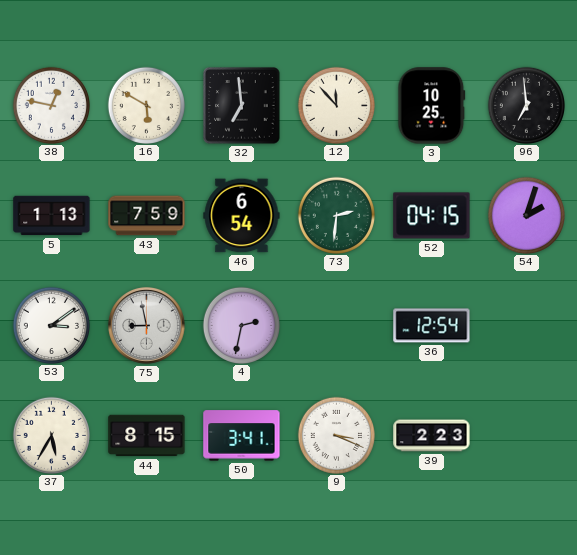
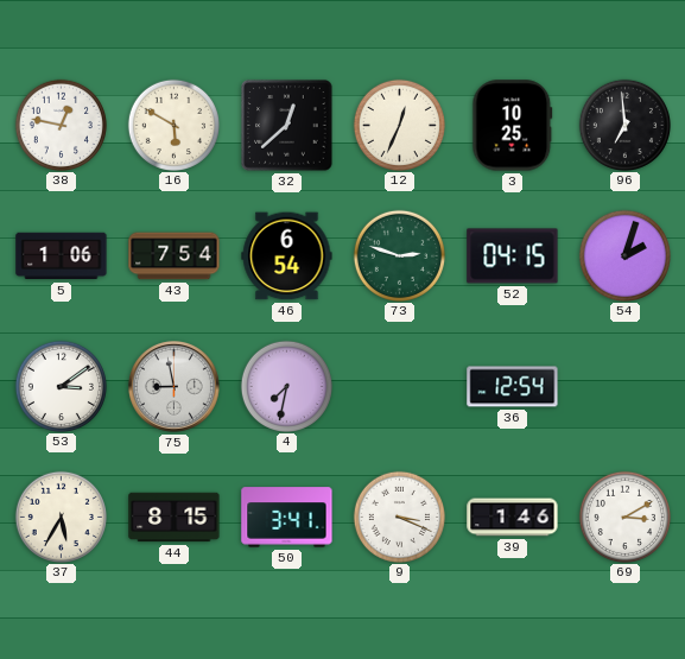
32: 6:59 -> 12:38
12: 11:53 -> 12:34
5: 1:13 -> 1:06
43: 7:59 -> 7:54
73: 2:31 -> 2:48
4: 2:32 -> 7:32
39: 2:23 -> 1:46
69: none -> 3:10
